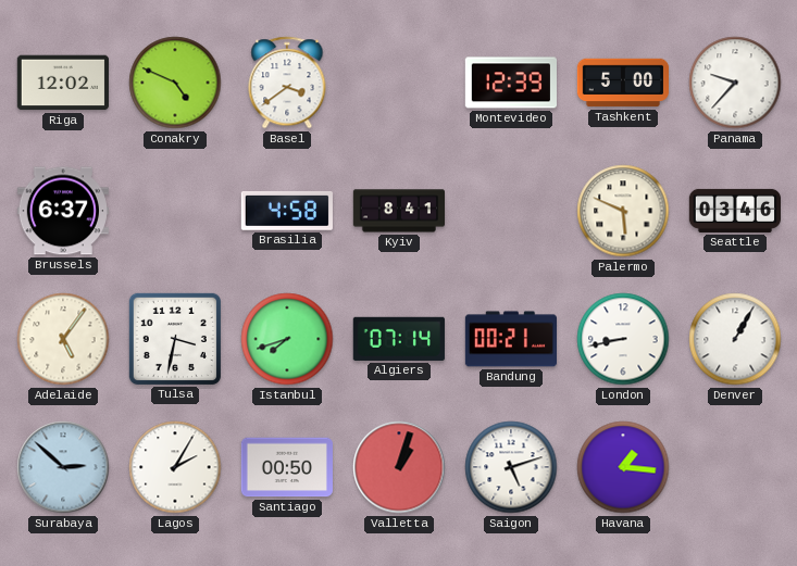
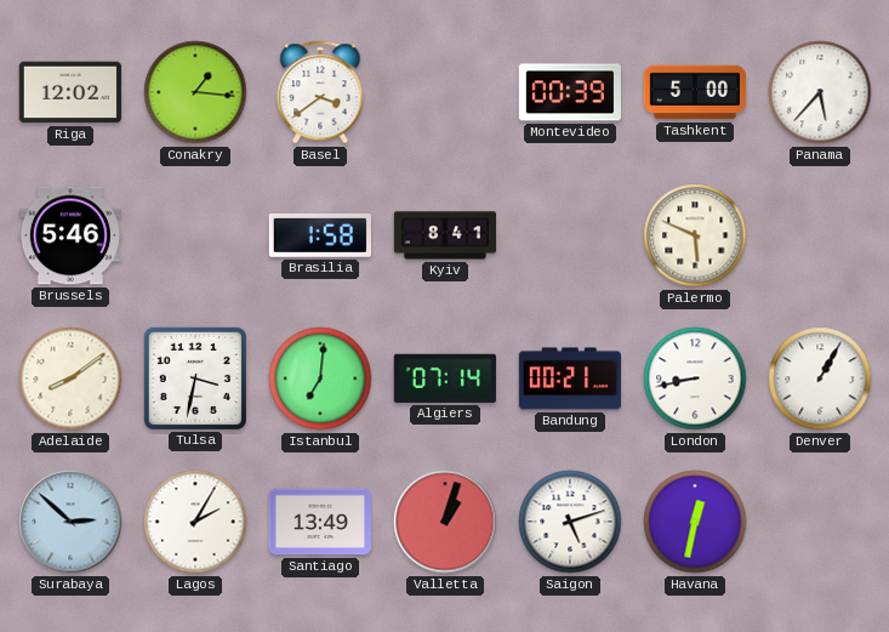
Conakry: 4:49 -> 1:16
Montevideo: 12:39 -> 00:39
Panama: 9:37 -> 5:37
Brussels: 6:37 -> 5:46
Brasilia: 4:58 -> 1:58
Seattle: 03:46 -> none
Adelaide: 5:06 -> 8:09
Istanbul: 7:42 -> 7:01
Santiago: 00:50 -> 13:49
Havana: 1:16 -> 12:32
